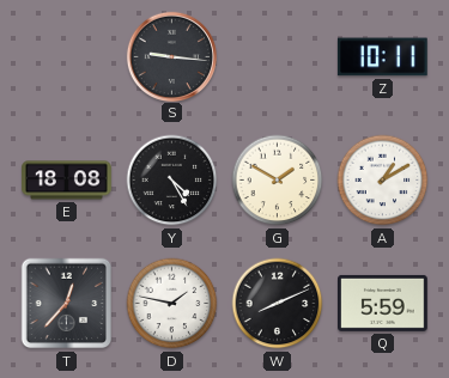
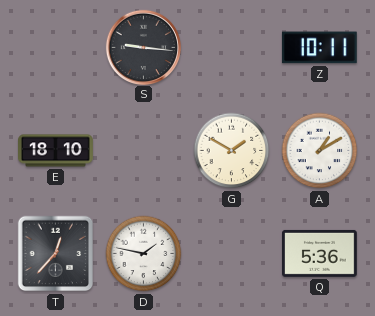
E: 18:08 -> 18:10
Y: 4:25 -> none
W: 8:11 -> none
Q: 5:59 -> 5:36
